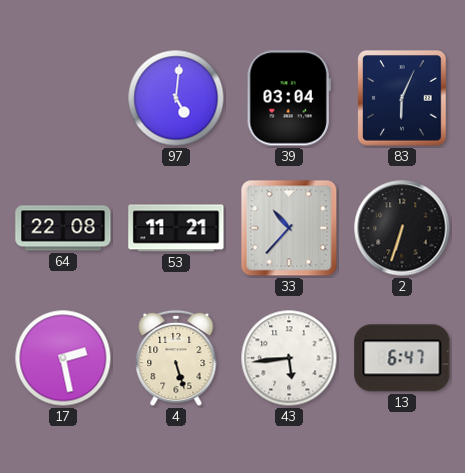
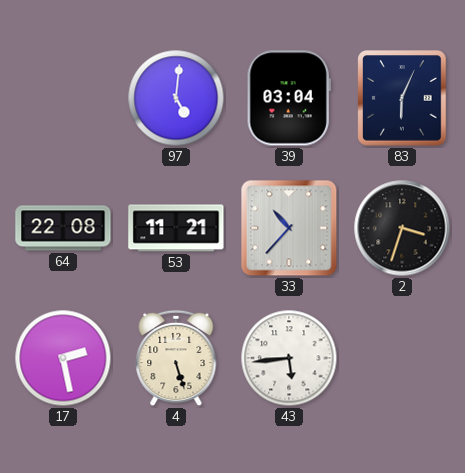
2: 6:33 -> 3:33
13: 6:47 -> none
